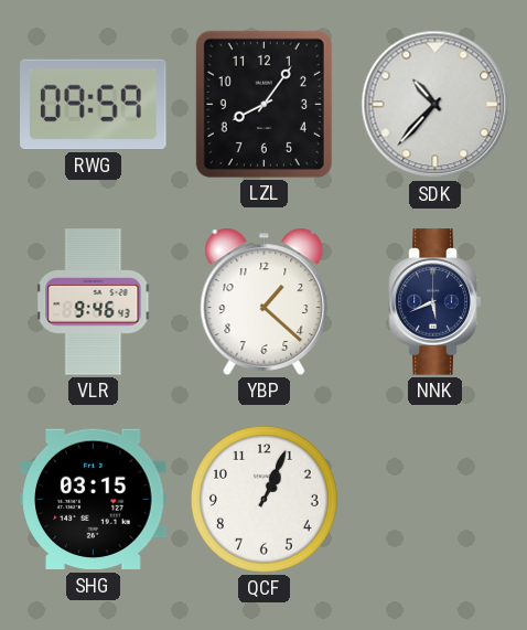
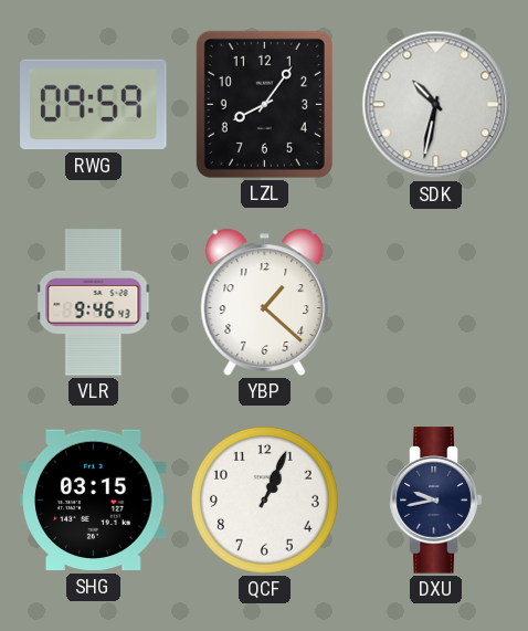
SDK: 10:37 -> 10:32
NNK: 5:41 -> none
DXU: none -> 9:43
